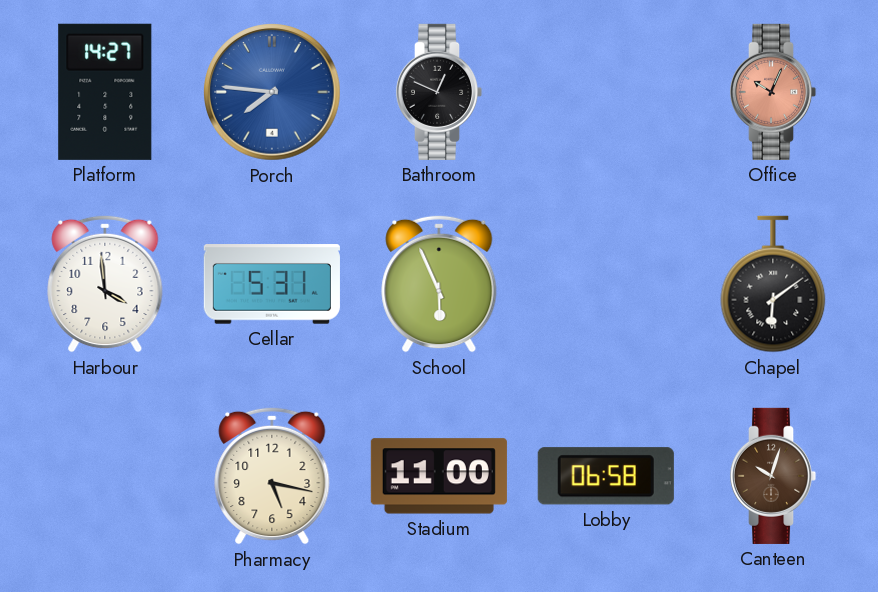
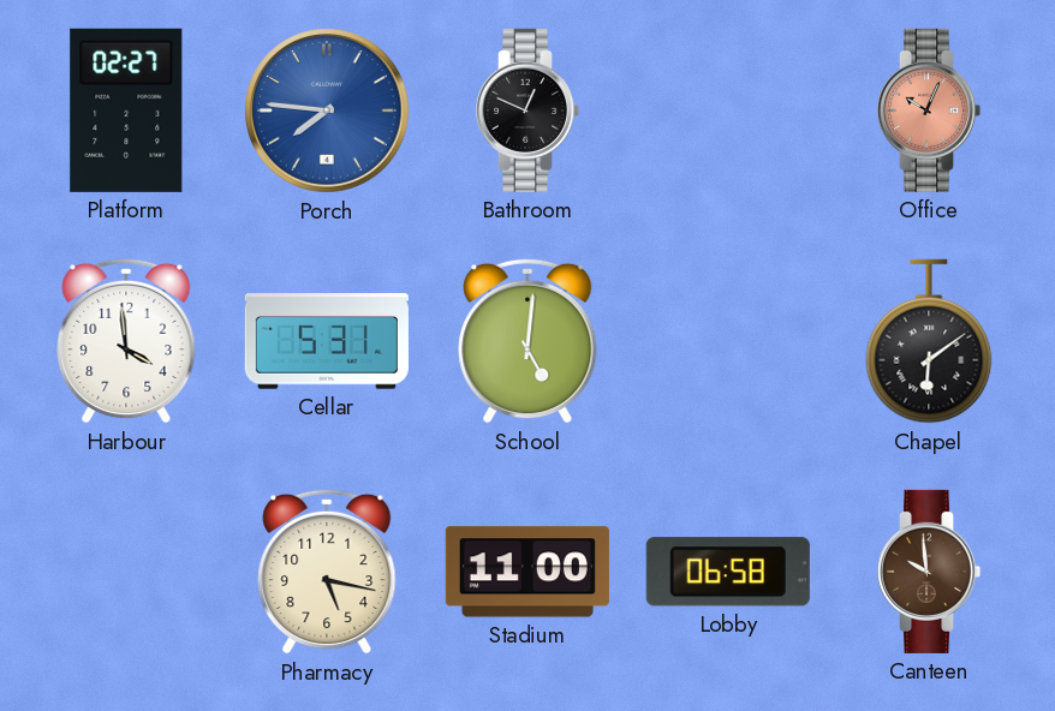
Platform: 14:27 -> 02:27
School: 5:56 -> 5:01
Canteen: 10:03 -> 9:59
